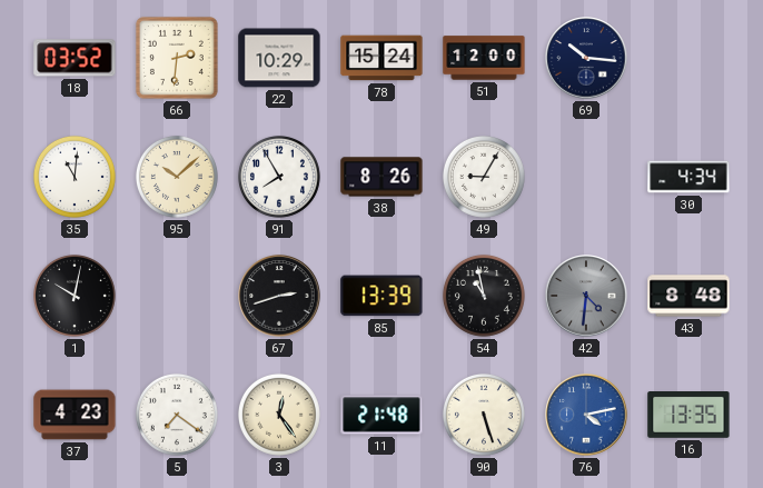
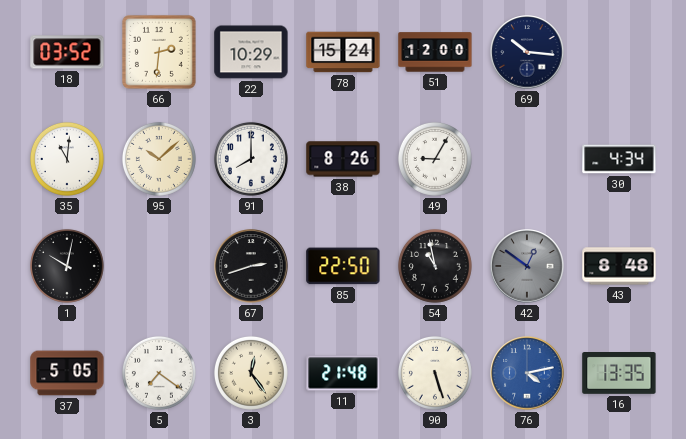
91: 7:55 -> 8:00
85: 13:39 -> 22:50
42: 4:31 -> 12:51
37: 4:23 -> 5:05
